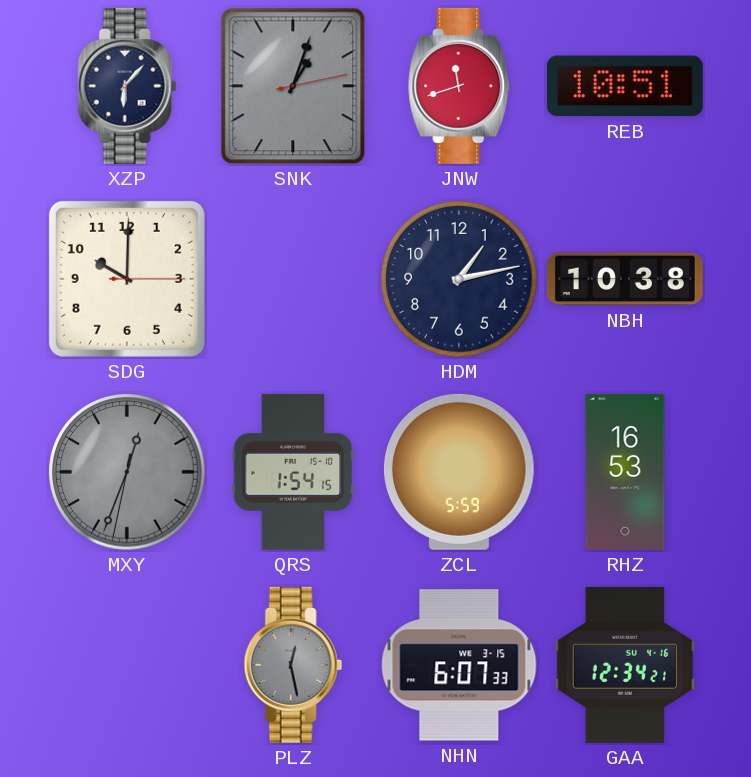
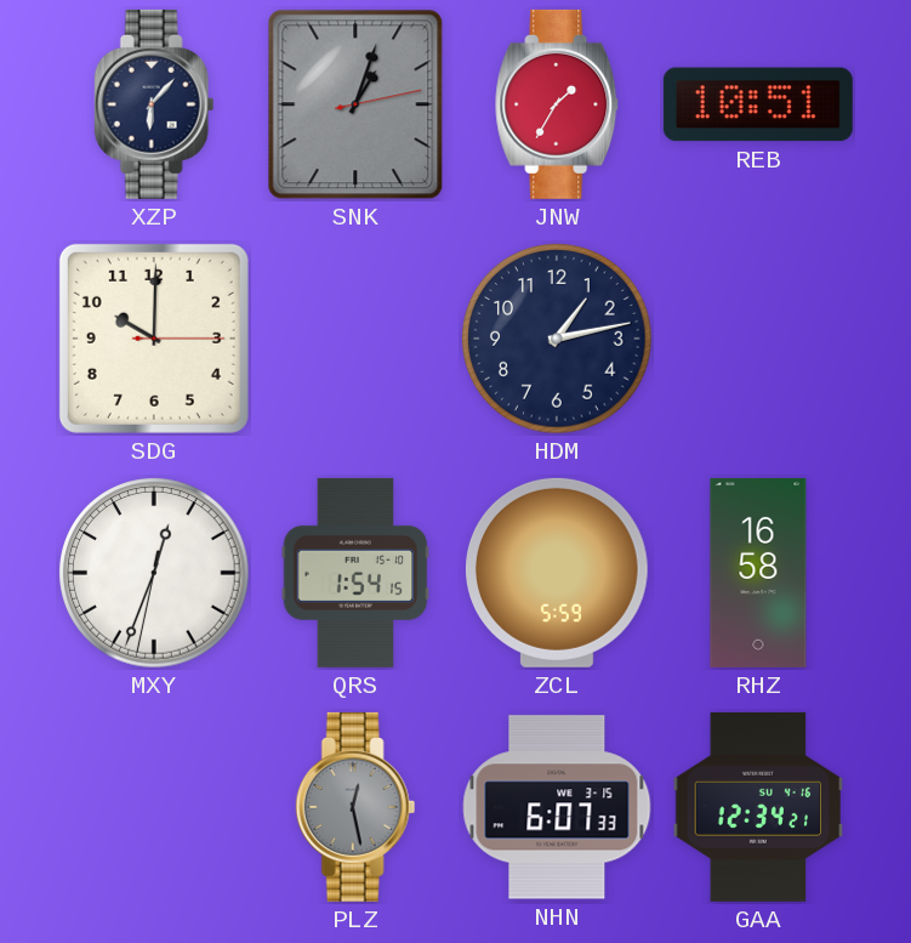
JNW: 11:42 -> 1:35
NBH: 10:38 -> none
MXY dial: grey -> white
RHZ: 16:53 -> 16:58
